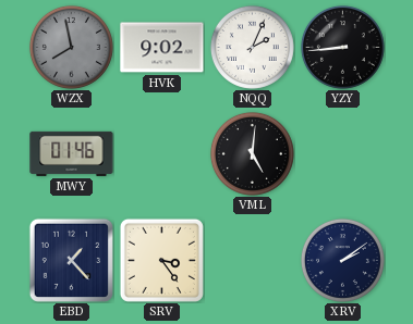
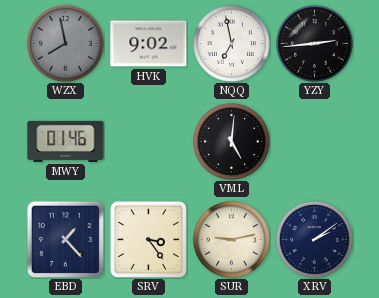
NQQ: 2:04 -> 6:58
YZY: 8:44 -> 2:44
SUR: none -> 9:13
